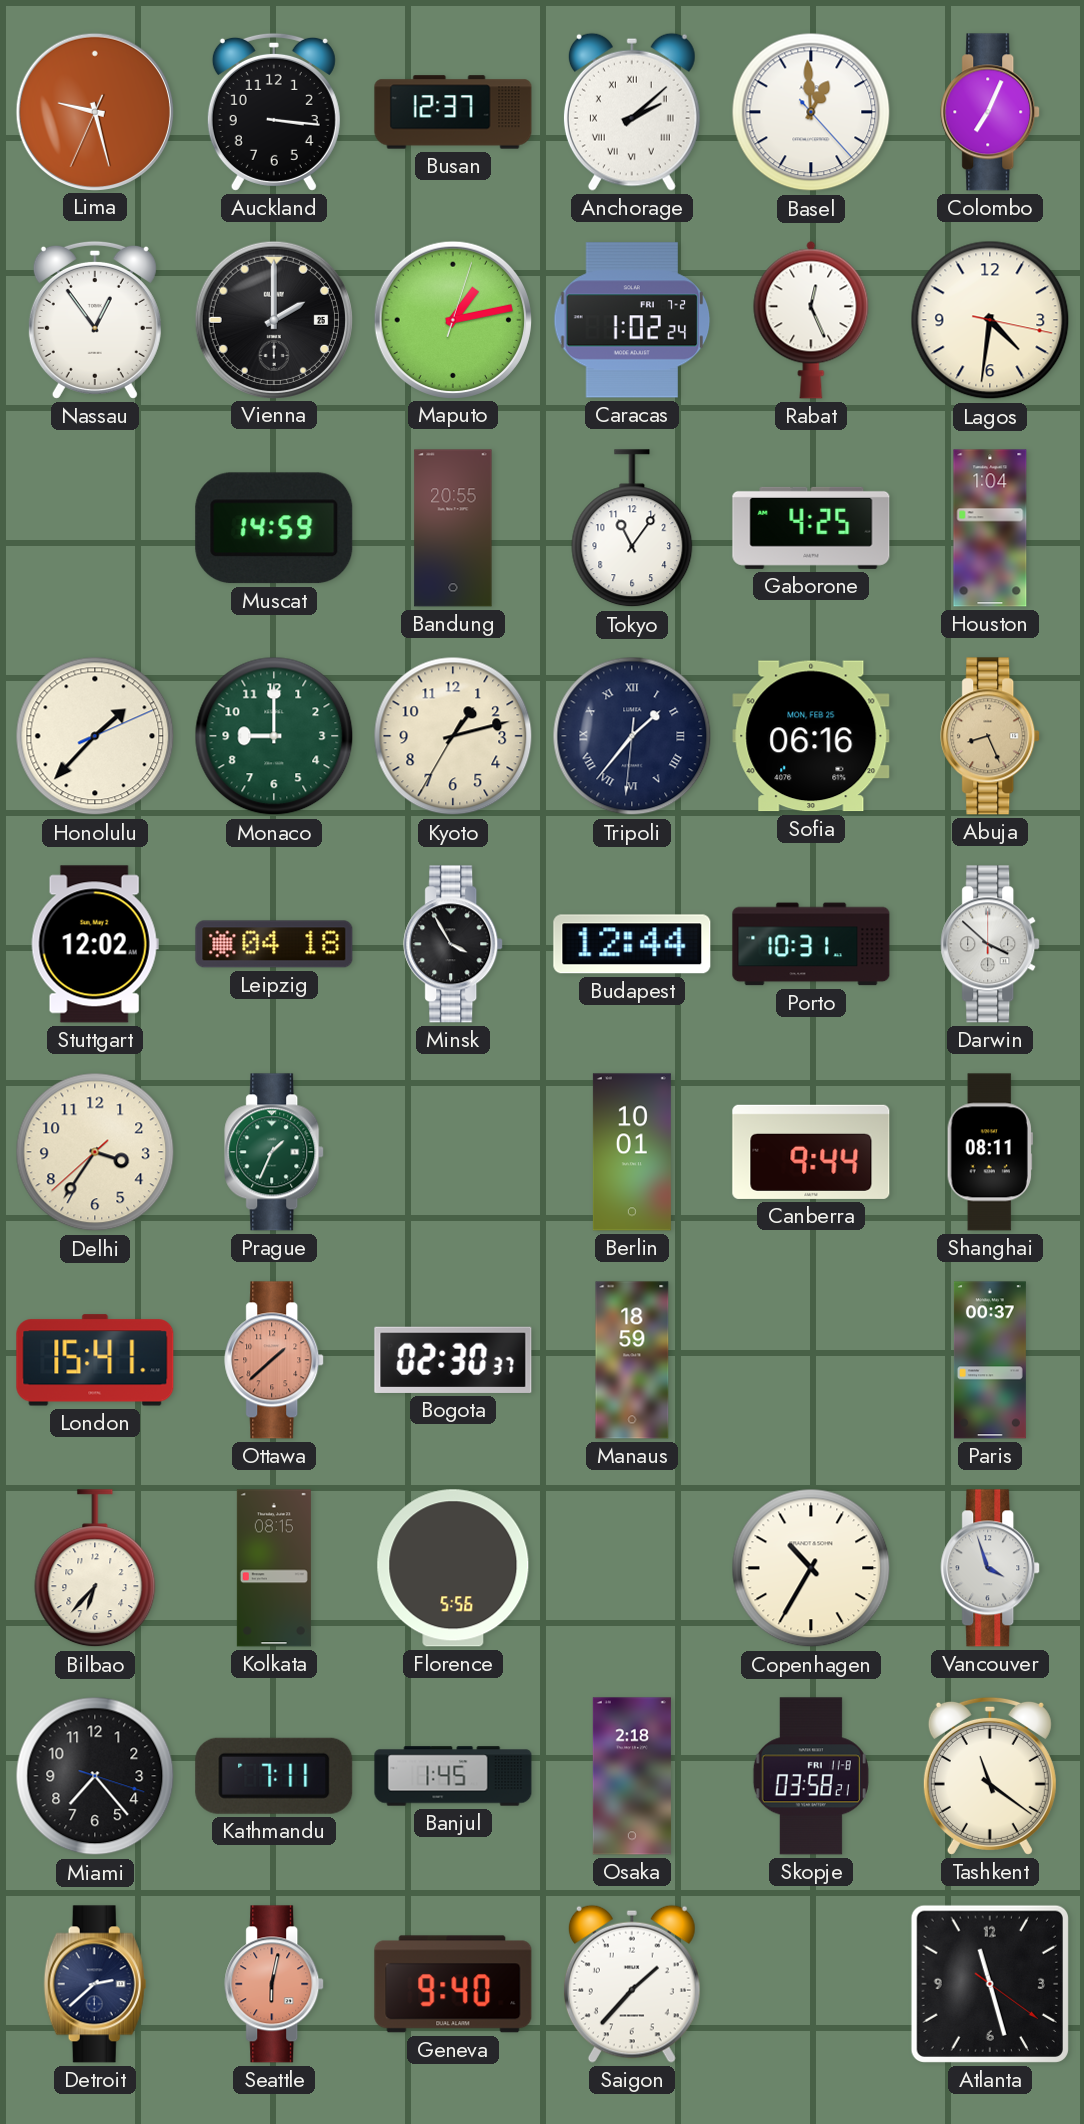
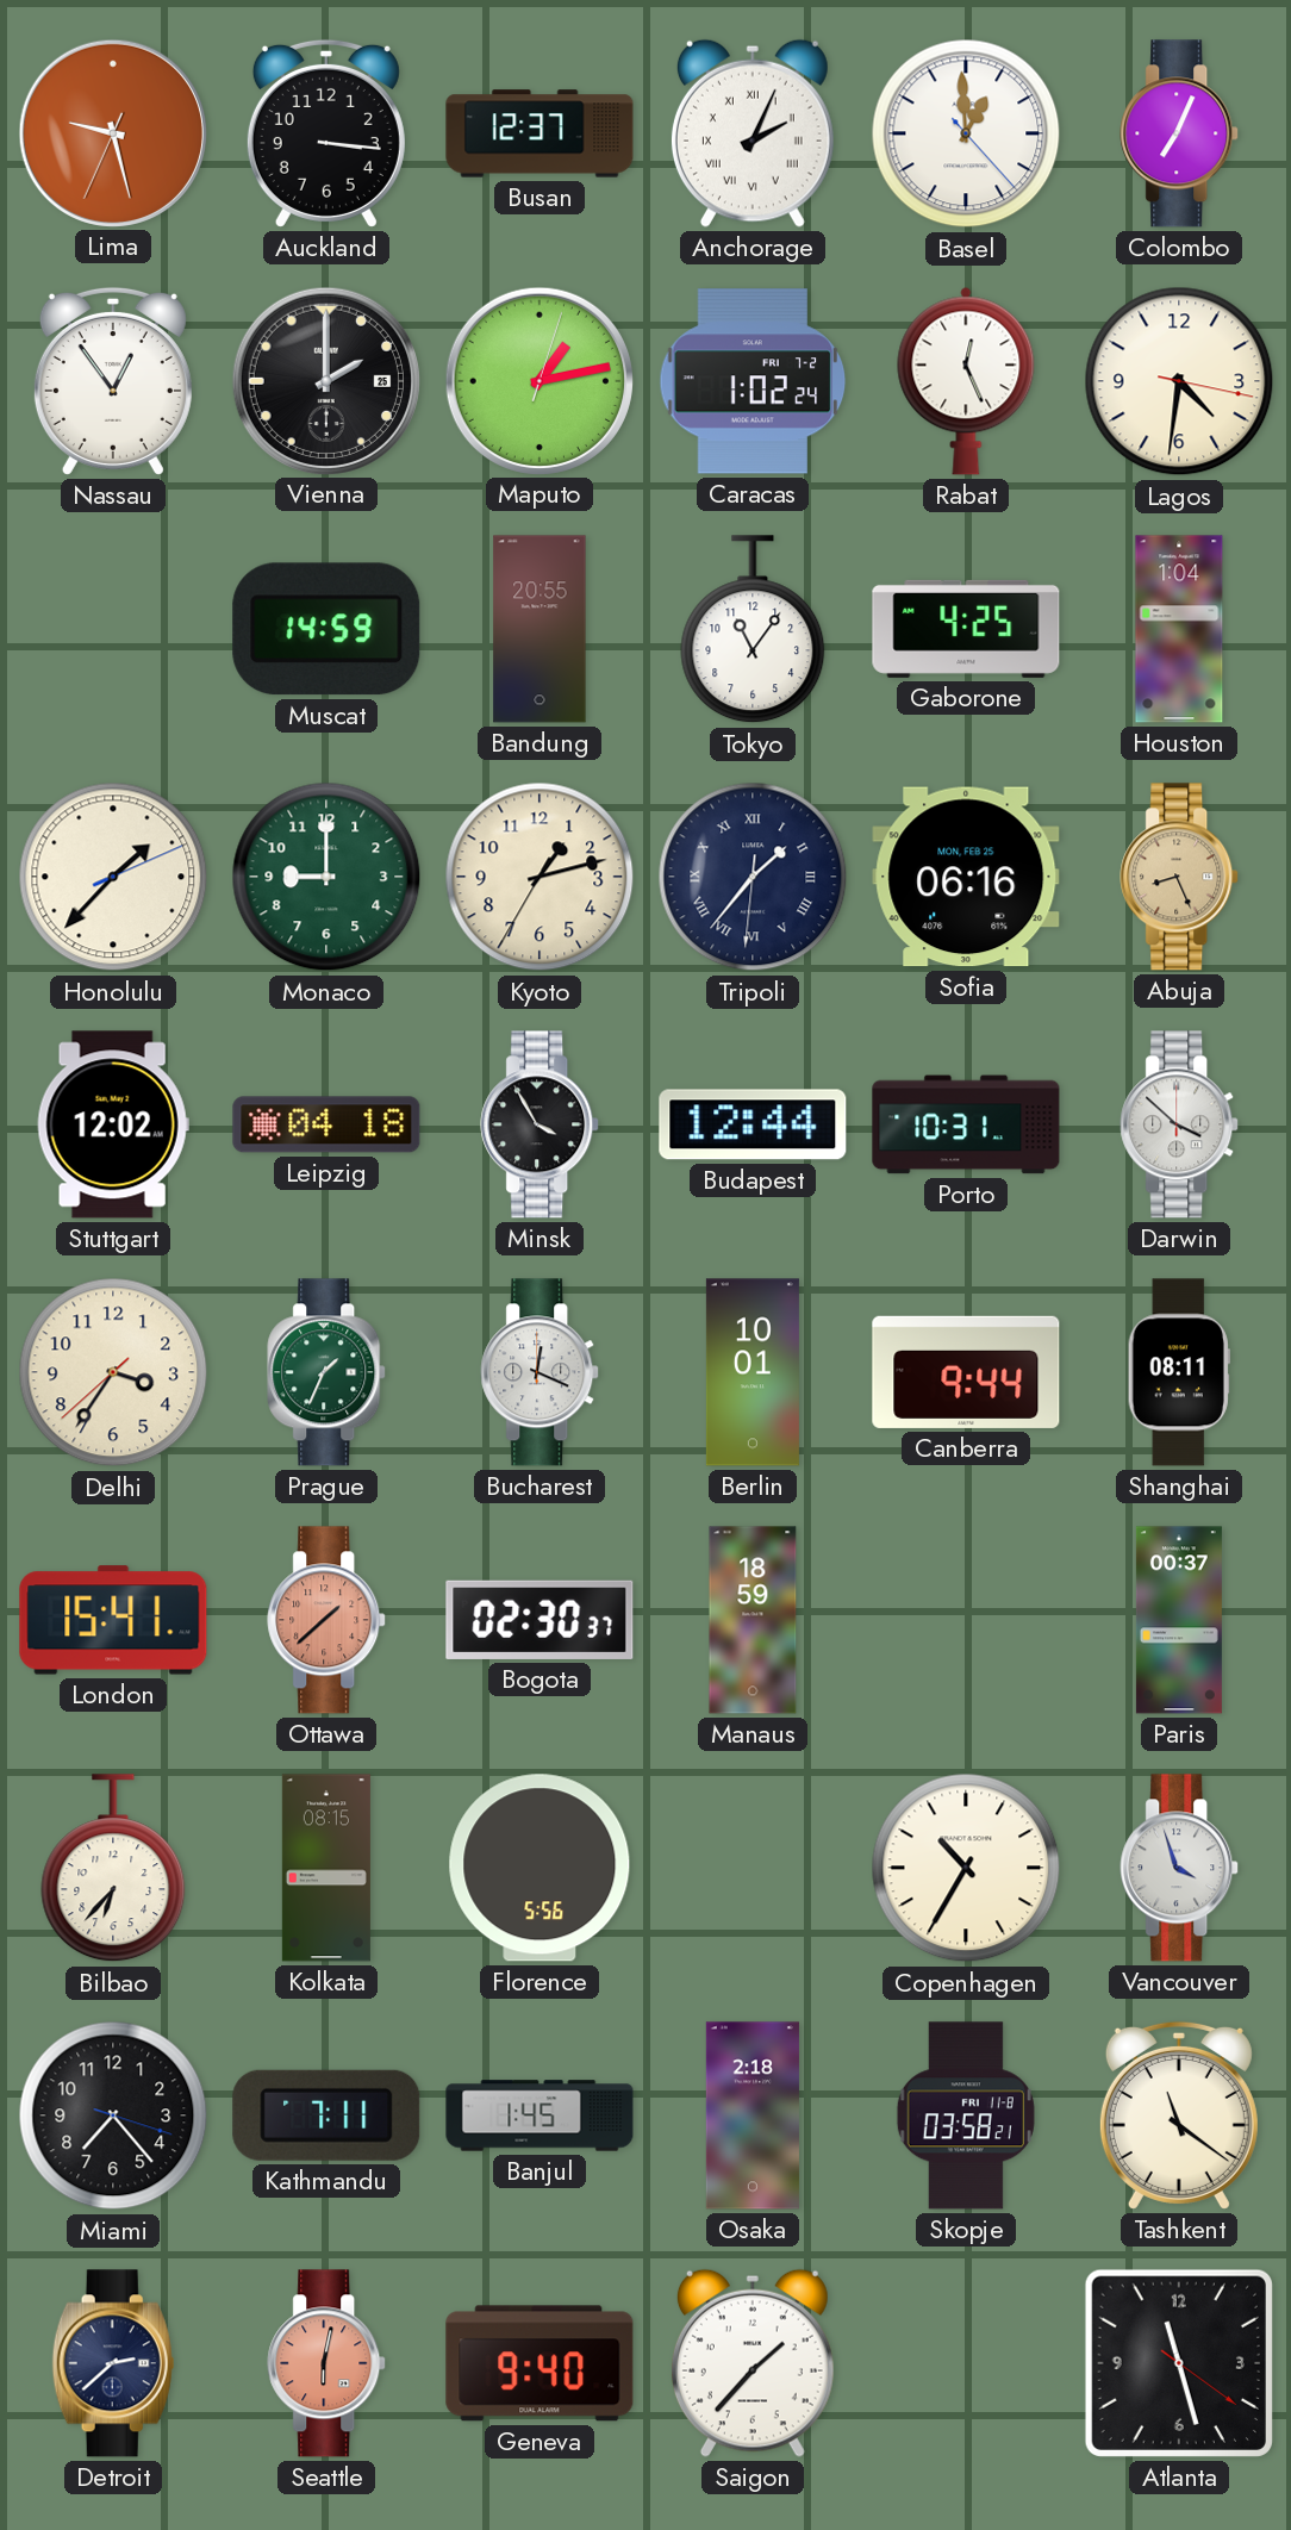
Anchorage: 2:08 -> 2:04
Bucharest: none -> 12:19
